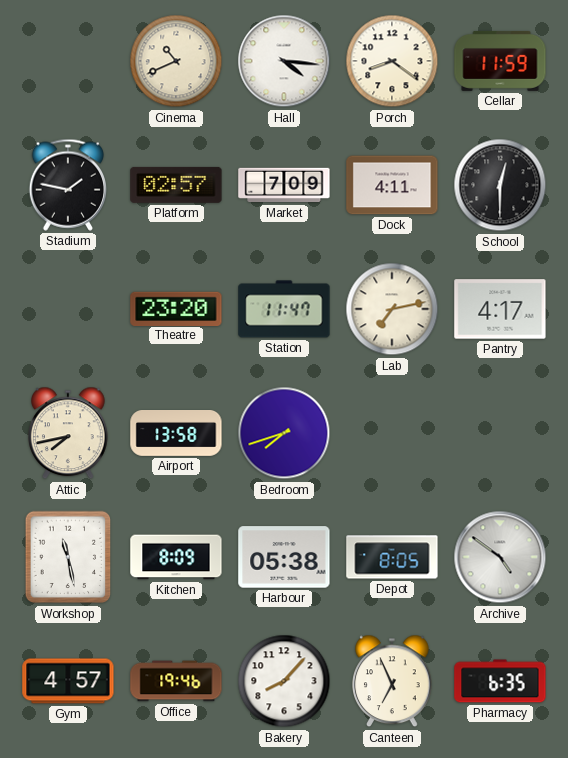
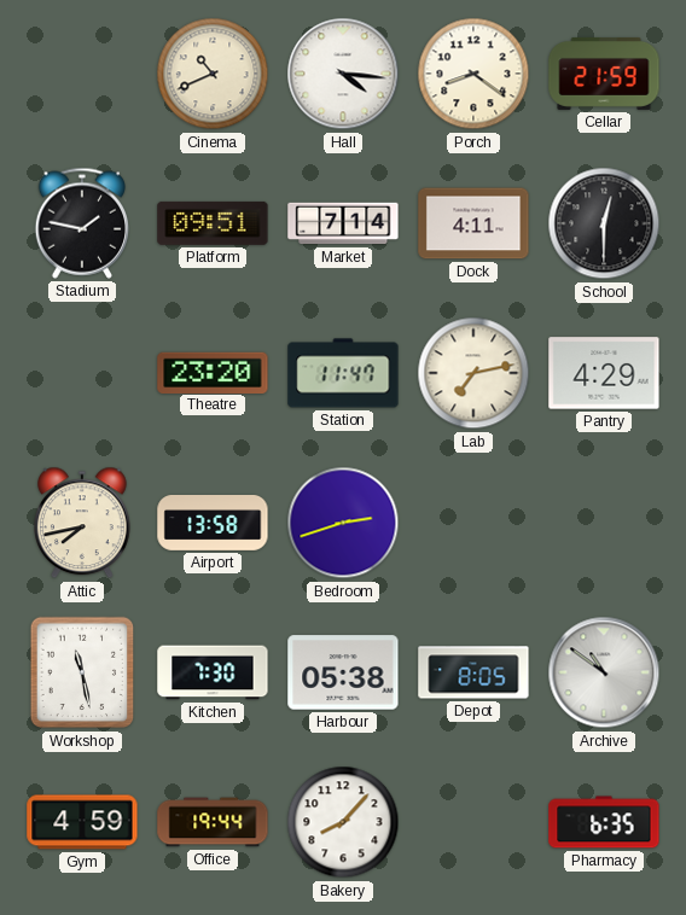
Cellar: 11:59 -> 21:59
Platform: 02:57 -> 09:51
Market: 7:09 -> 7:14
Pantry: 4:17 -> 4:29
Bedroom: 7:42 -> 2:42
Kitchen: 8:09 -> 7:30
Archive: 4:51 -> 10:51
Gym: 4:57 -> 4:59
Office: 19:46 -> 19:44
Canteen: 6:56 -> none
